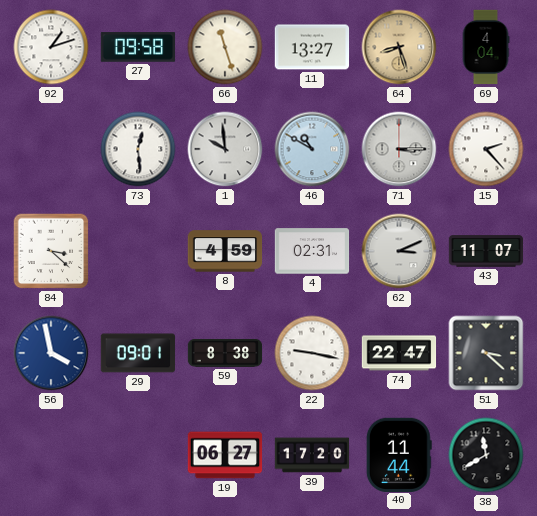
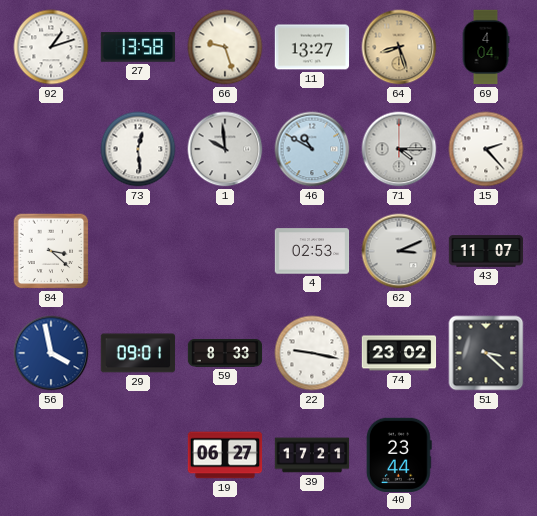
27: 09:58 -> 13:58
66: 11:27 -> 9:27
71: 3:15 -> 4:15
8: 4:59 -> none
4: 02:31 -> 02:53
59: 8:38 -> 8:33
74: 22:47 -> 23:02
39: 17:20 -> 17:21
40: 11:44 -> 23:44
38: 11:40 -> none
